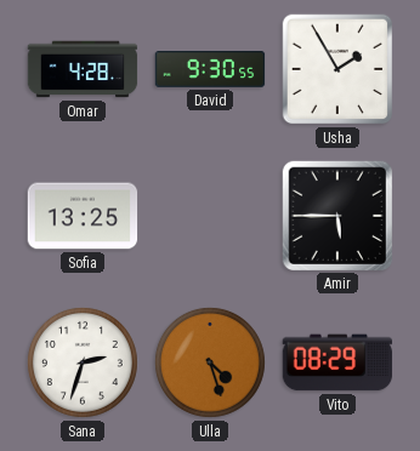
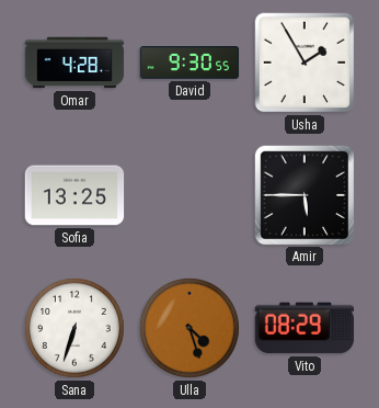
Sana: 2:33 -> 6:33
